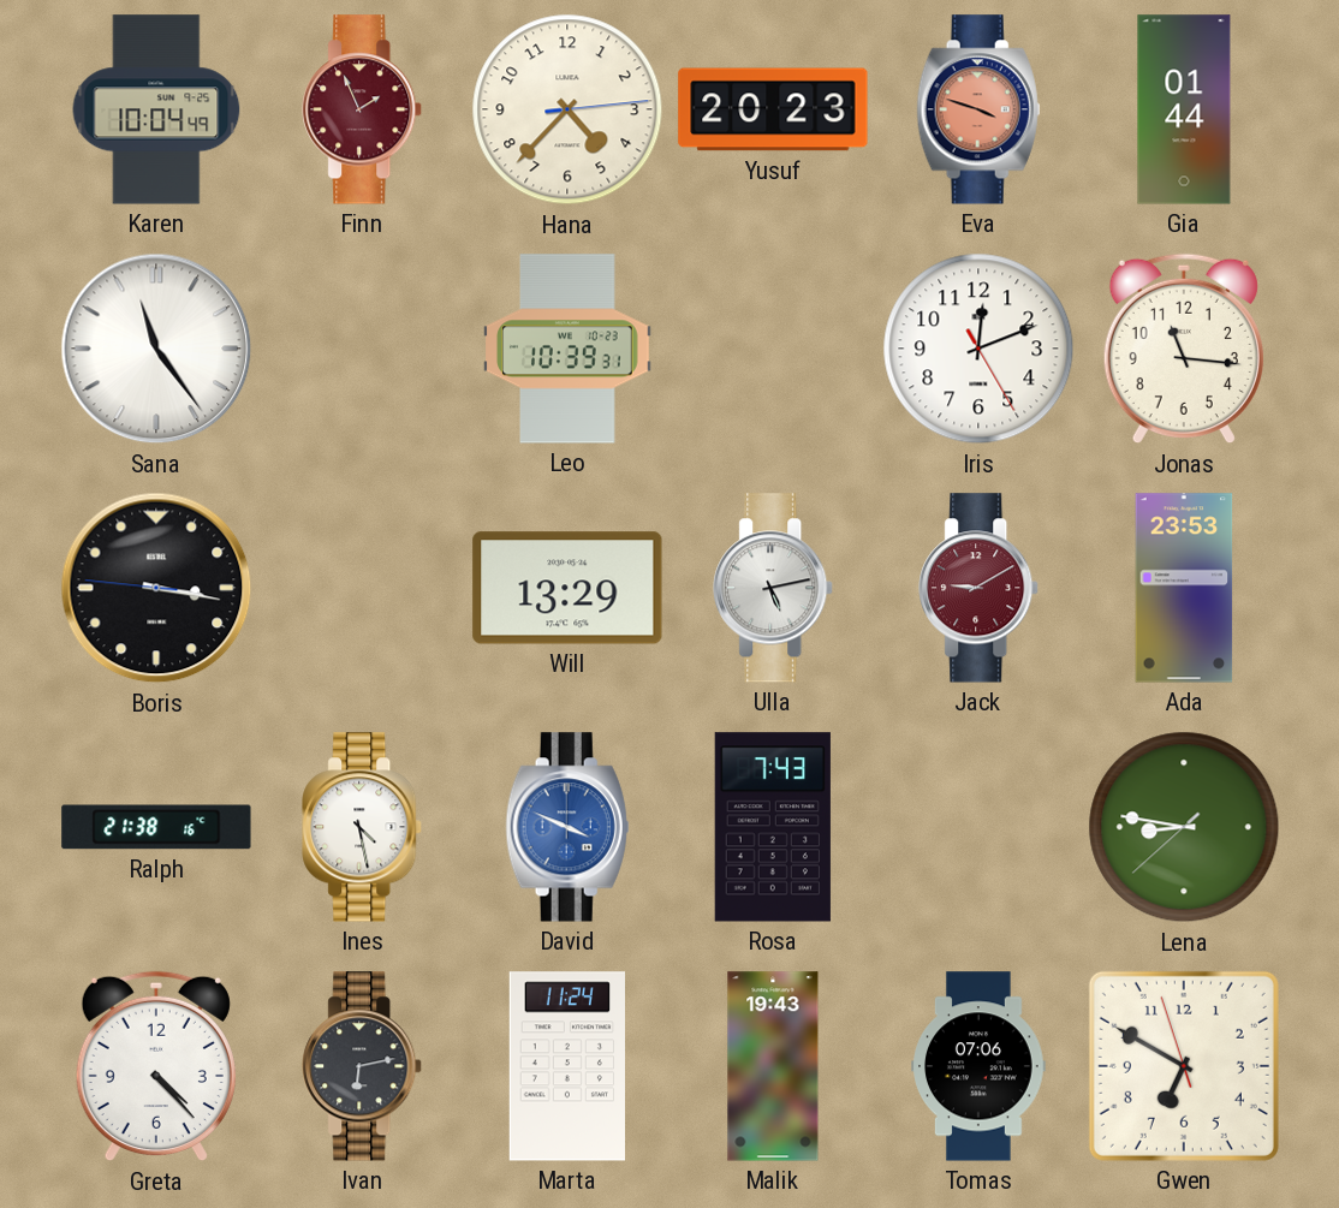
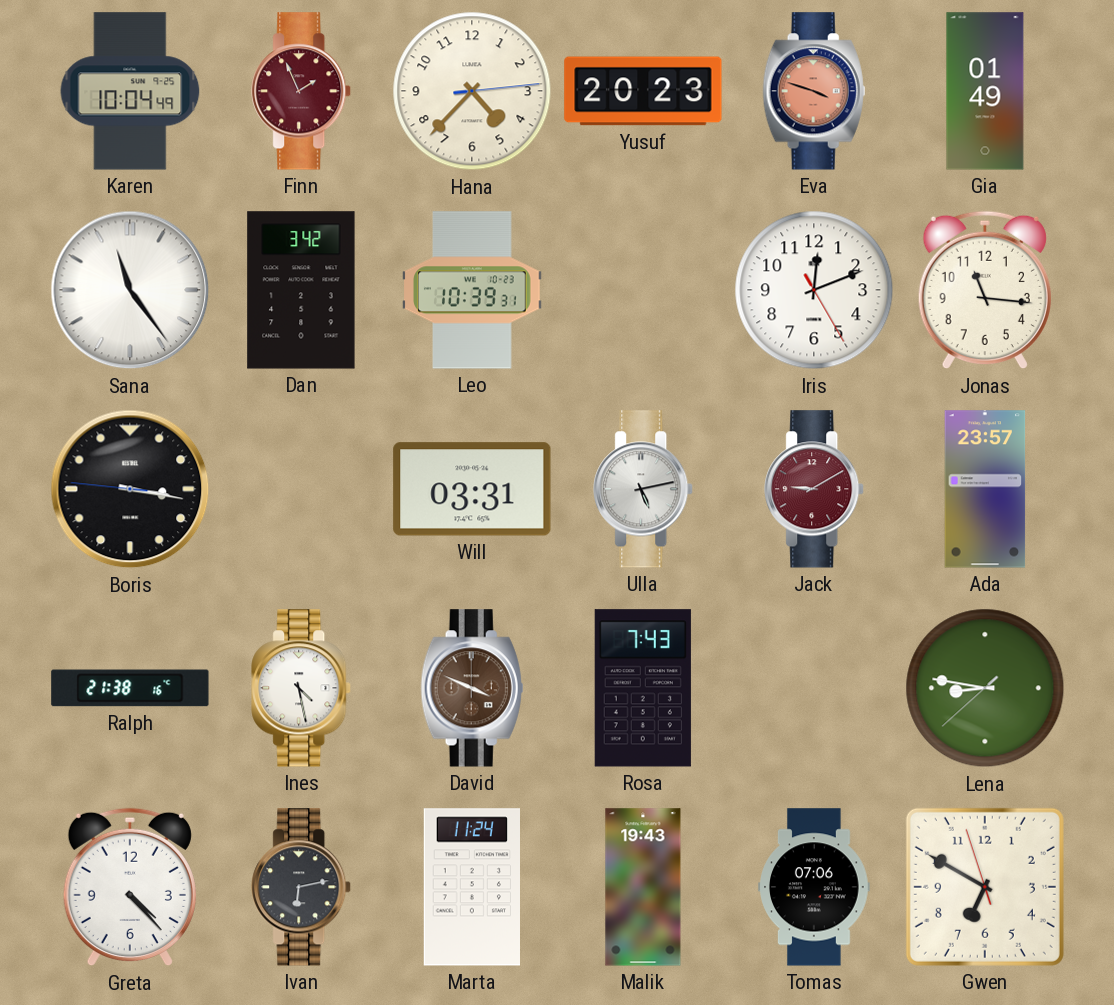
Gia: 01:44 -> 01:49
Dan: none -> 3:42
Will: 13:29 -> 03:31
Ada: 23:53 -> 23:57
David dial: blue -> brown
